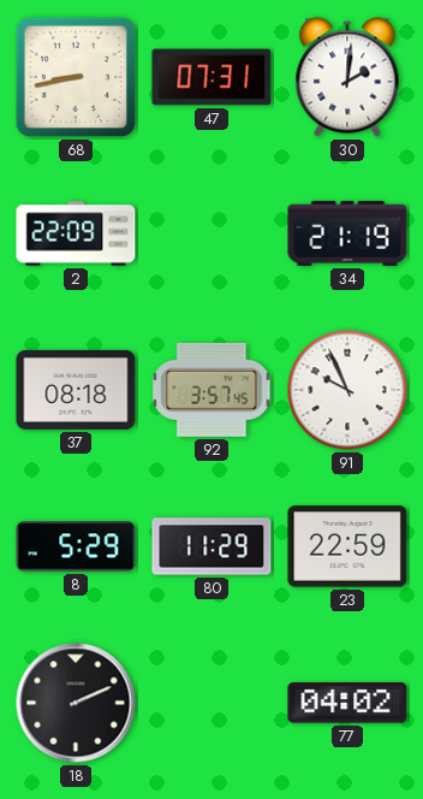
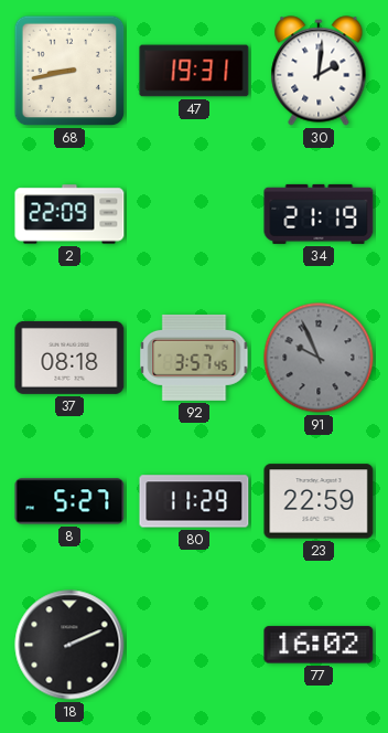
47: 07:31 -> 19:31
91 dial: white -> grey
8: 5:29 -> 5:27
77: 04:02 -> 16:02
